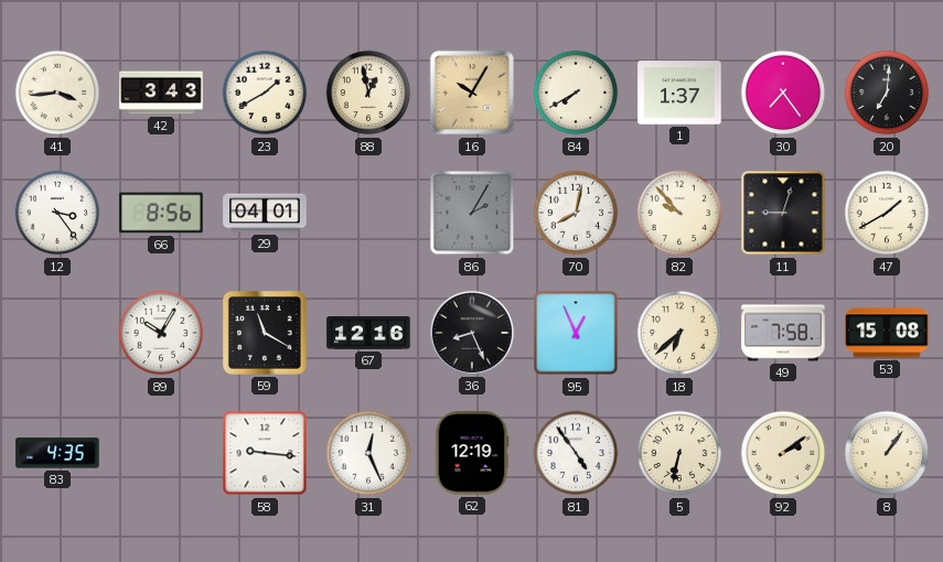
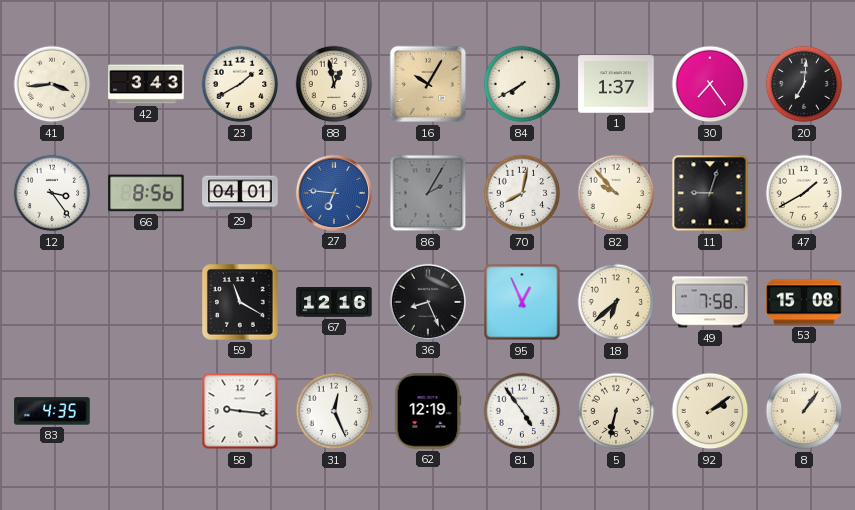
27: none -> 6:46
89: 10:05 -> none
